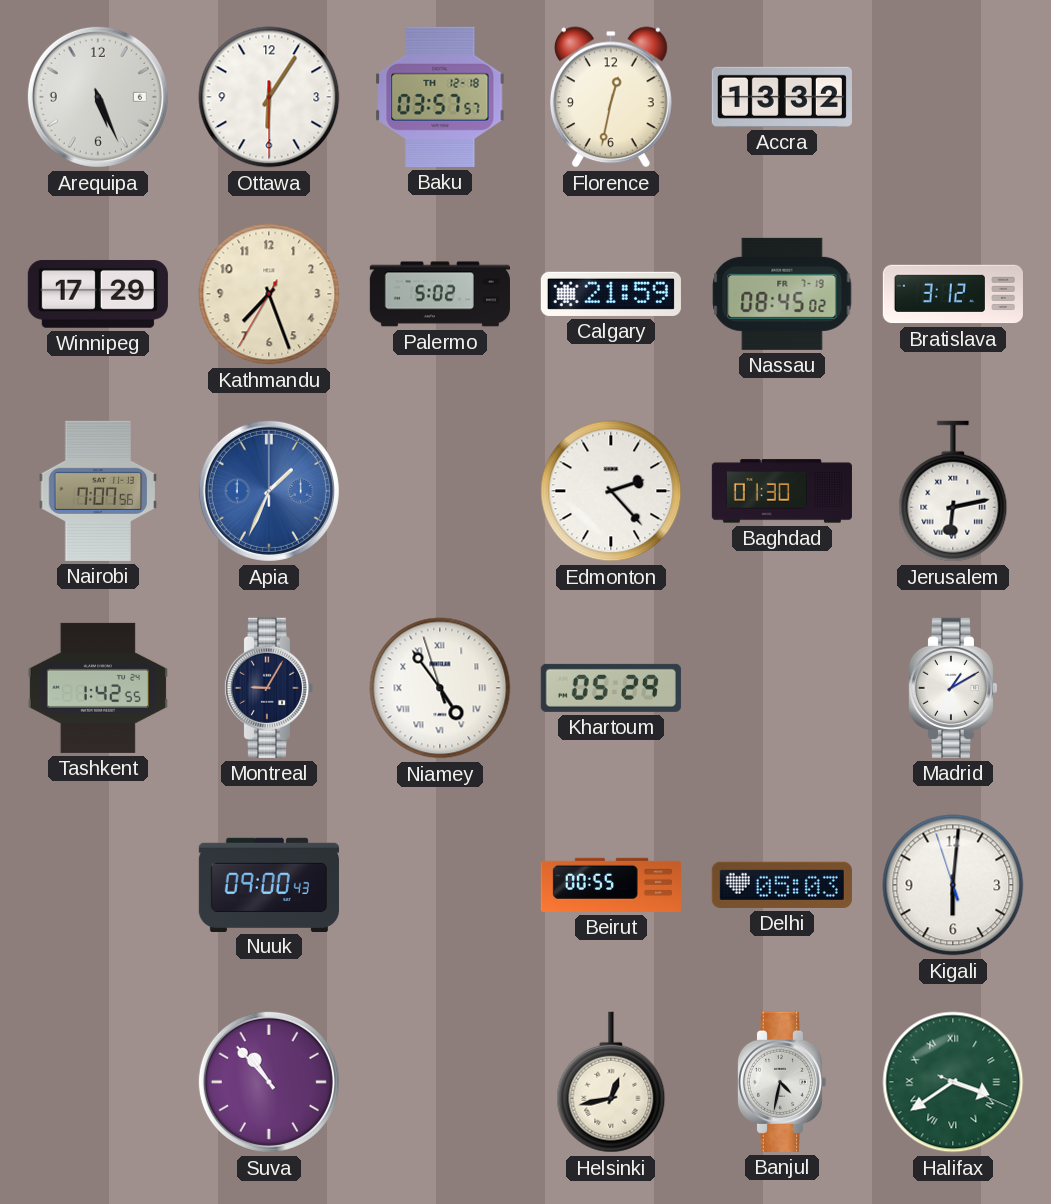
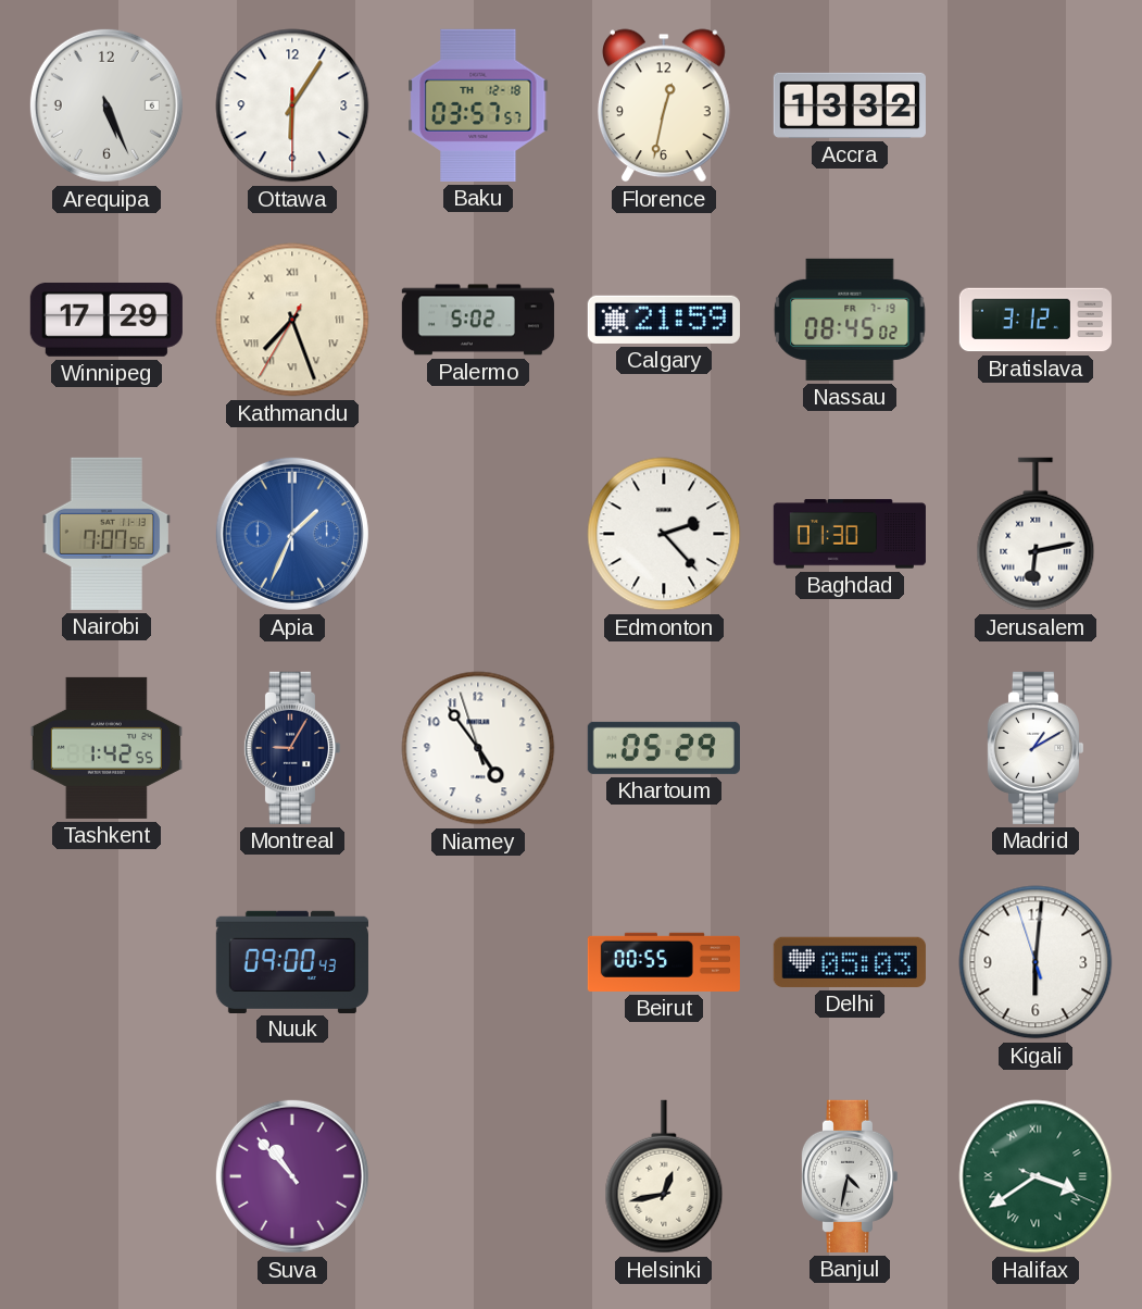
Kathmandu numerals: Arabic -> Roman
Niamey numerals: Roman -> Arabic
